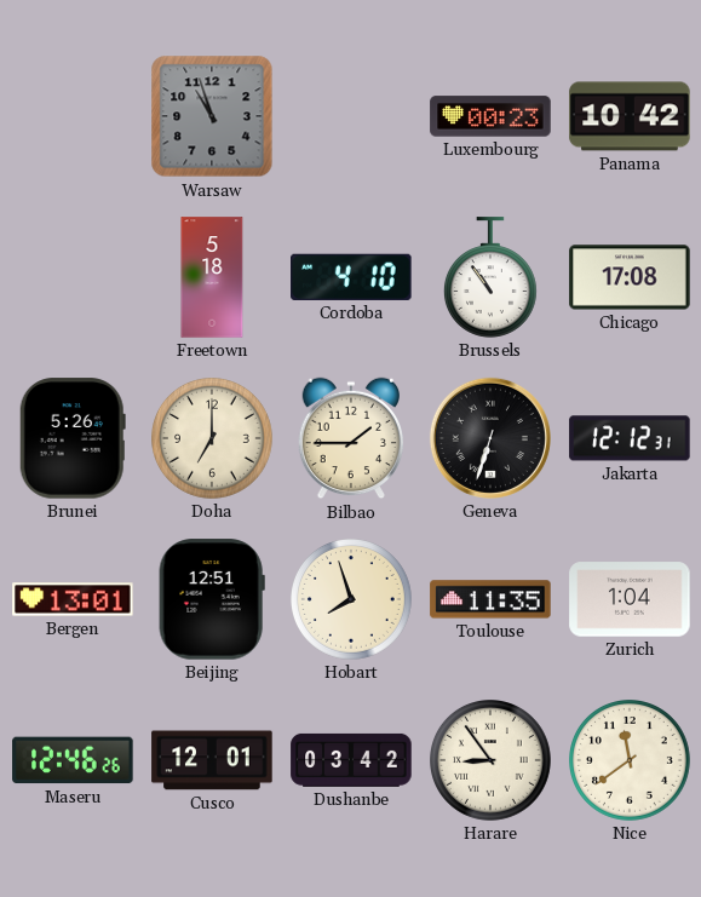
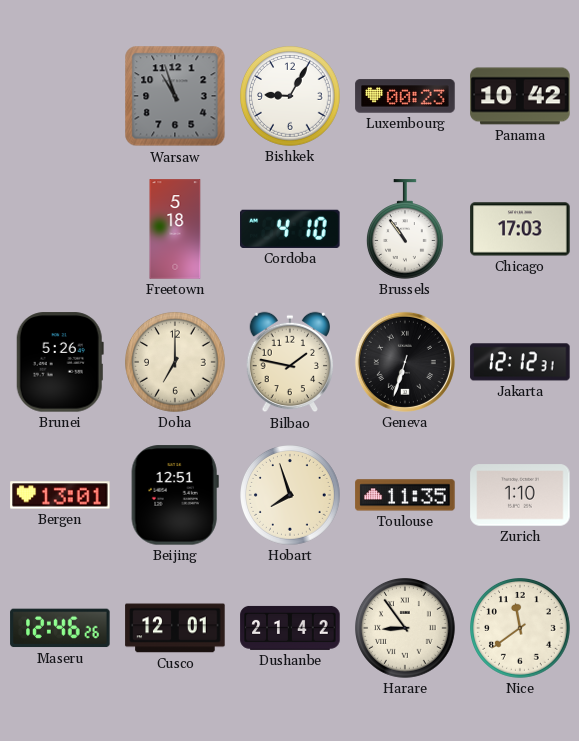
Bishkek: none -> 9:05
Chicago: 17:08 -> 17:03
Bilbao: 1:45 -> 1:47
Zurich: 1:04 -> 1:10
Dushanbe: 03:42 -> 21:42
